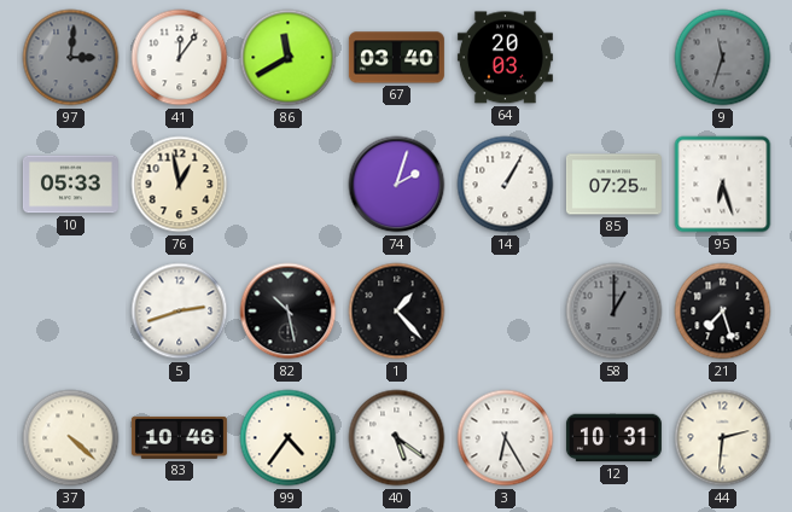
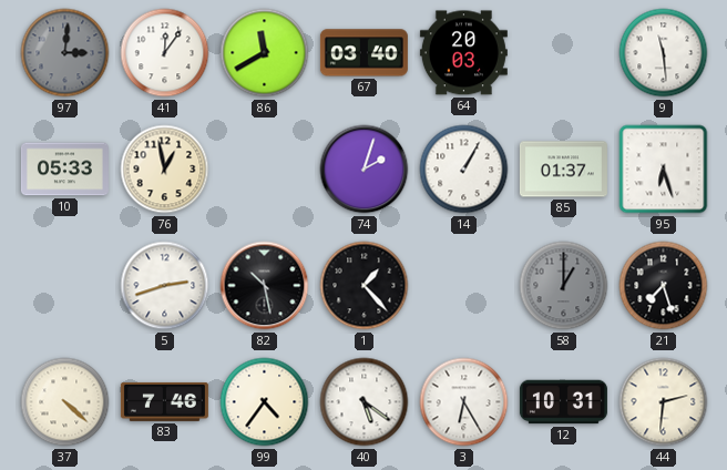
9: 11:33 -> 11:29
9 dial: grey -> white
85: 07:25 -> 01:37
83: 10:46 -> 7:46
